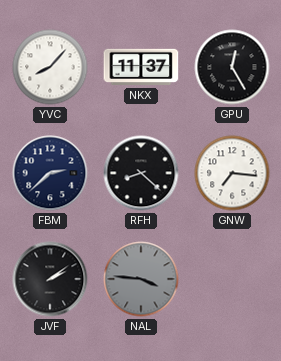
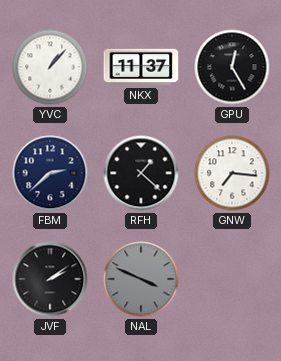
YVC: 8:07 -> 1:07
RFH: 8:22 -> 1:22
NAL: 3:46 -> 3:49
